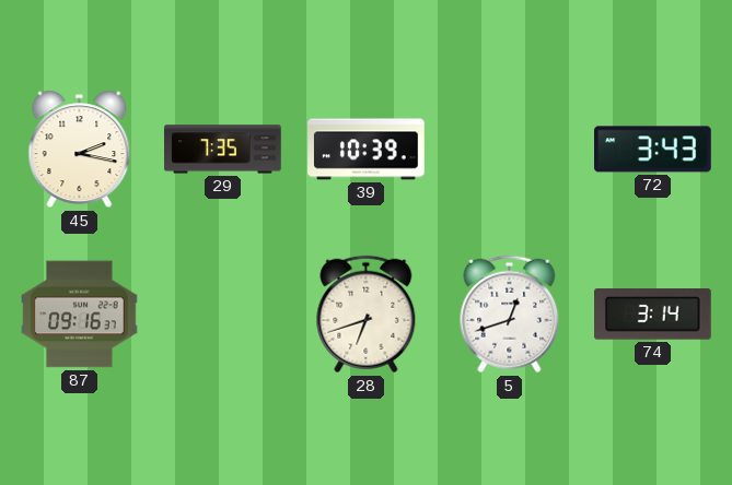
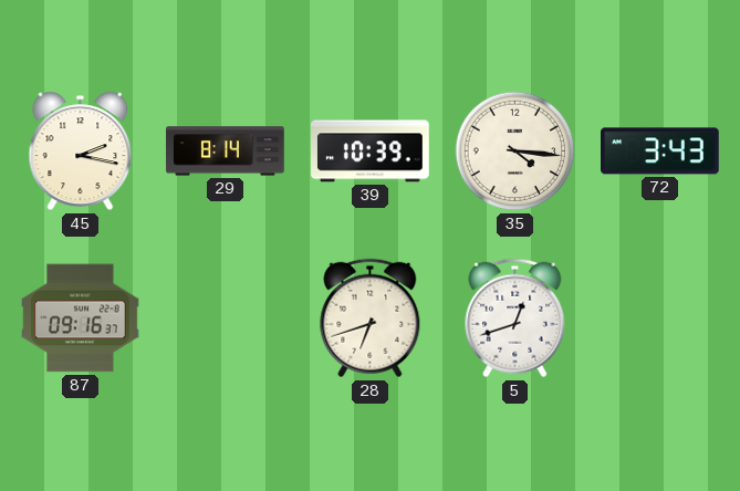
29: 7:35 -> 8:14
35: none -> 4:16
74: 3:14 -> none
